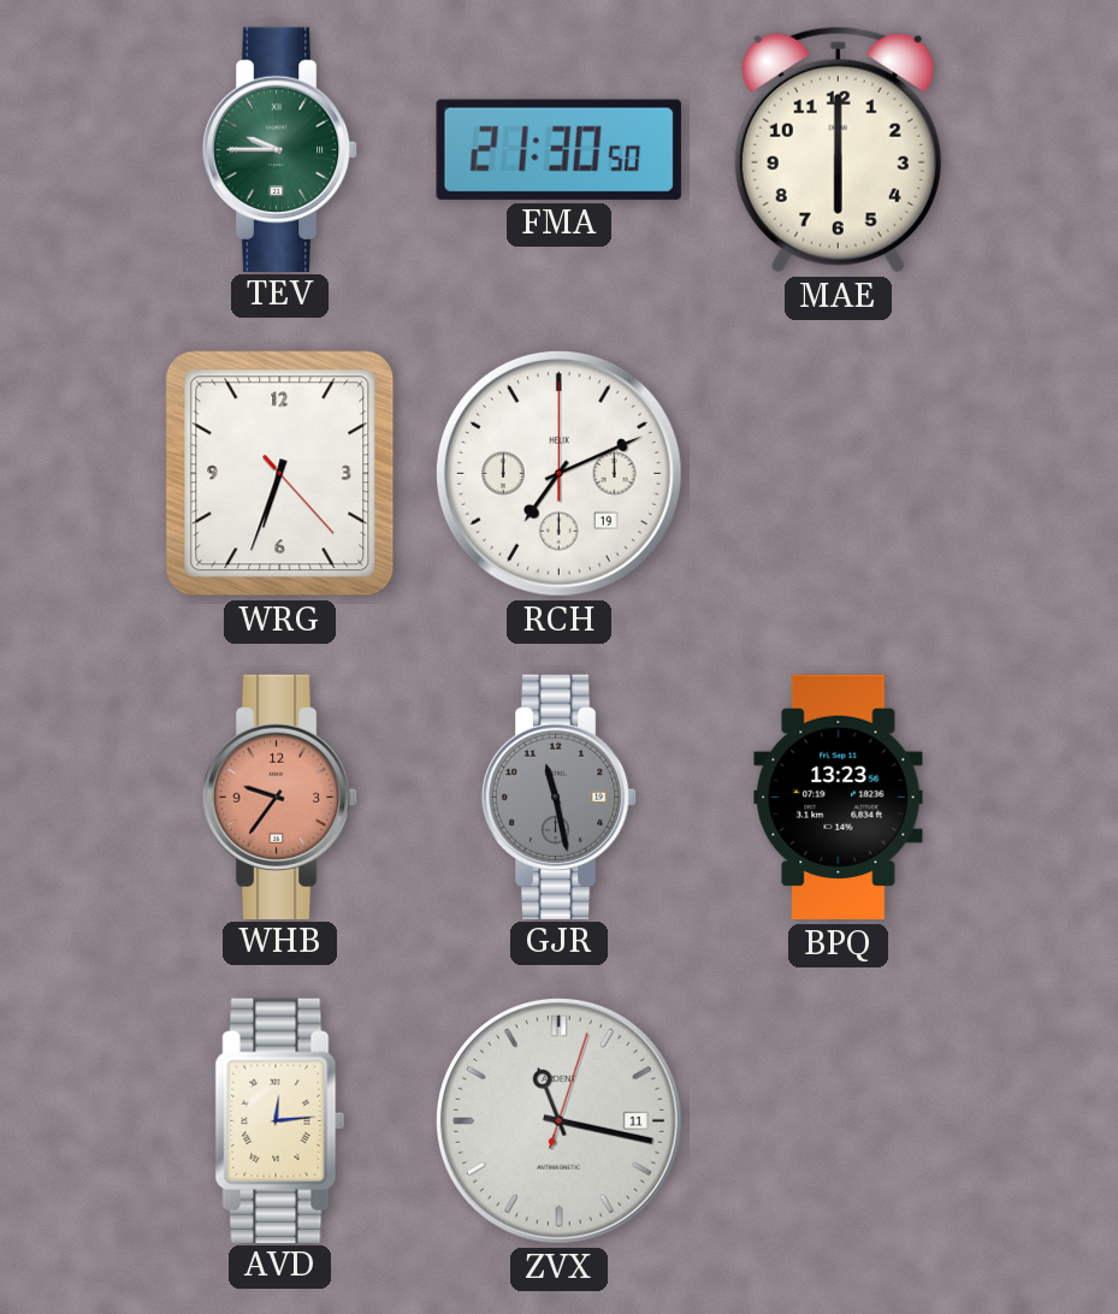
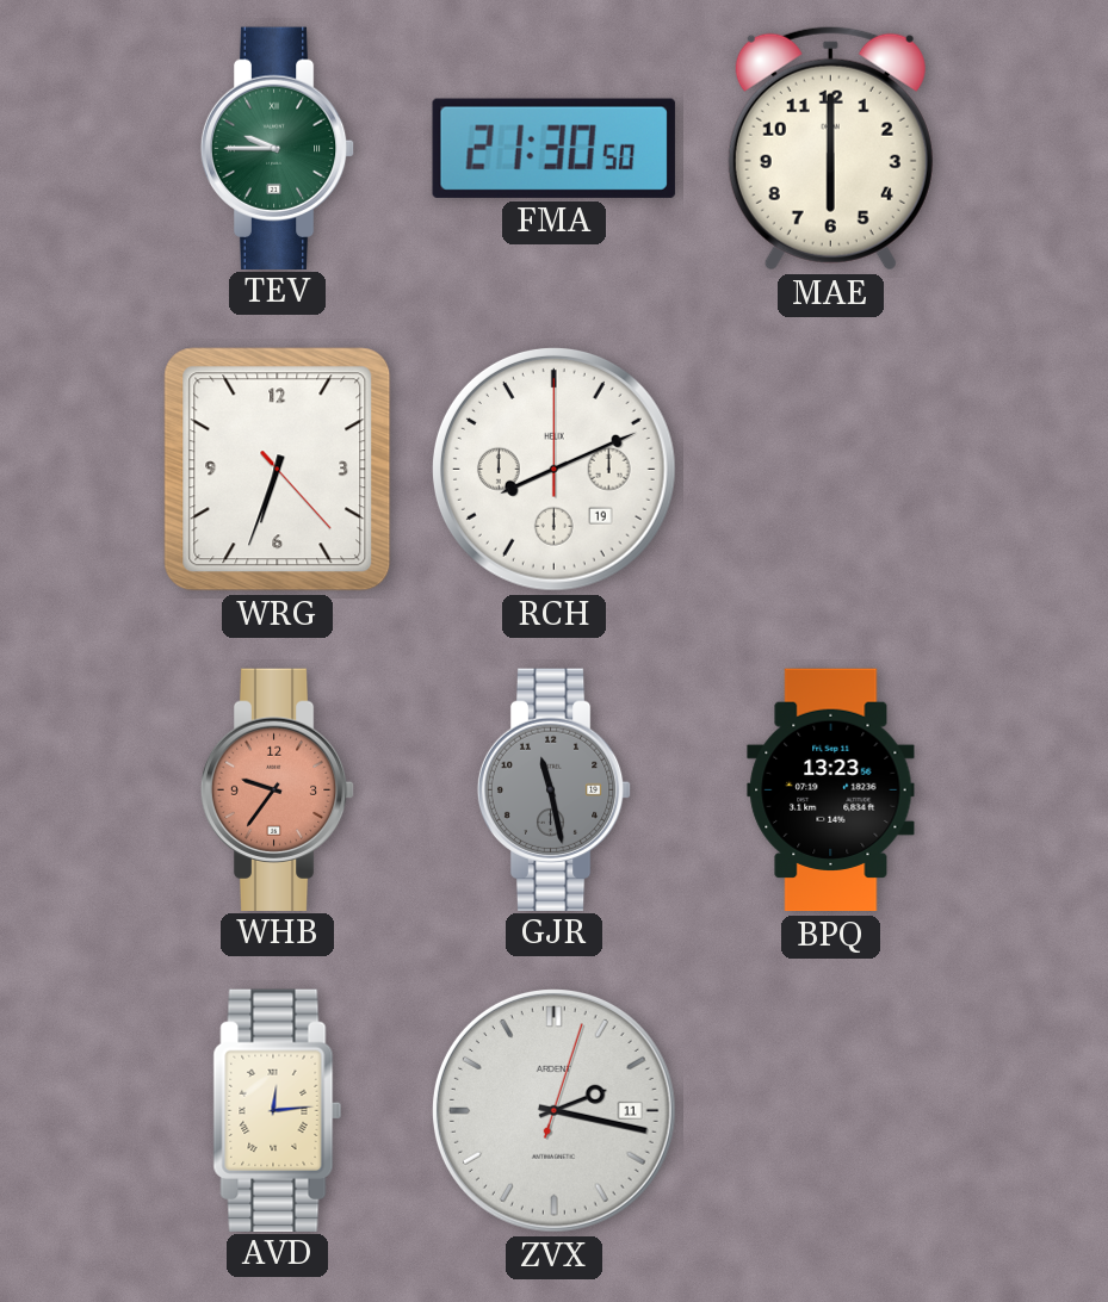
RCH: 7:11 -> 8:11
ZVX: 11:17 -> 2:17
